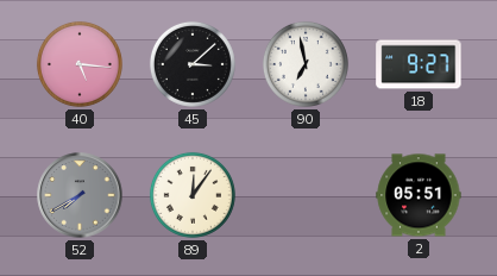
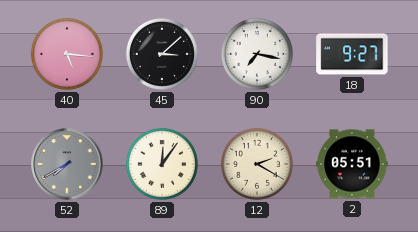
90: 6:58 -> 7:17
12: none -> 2:20
